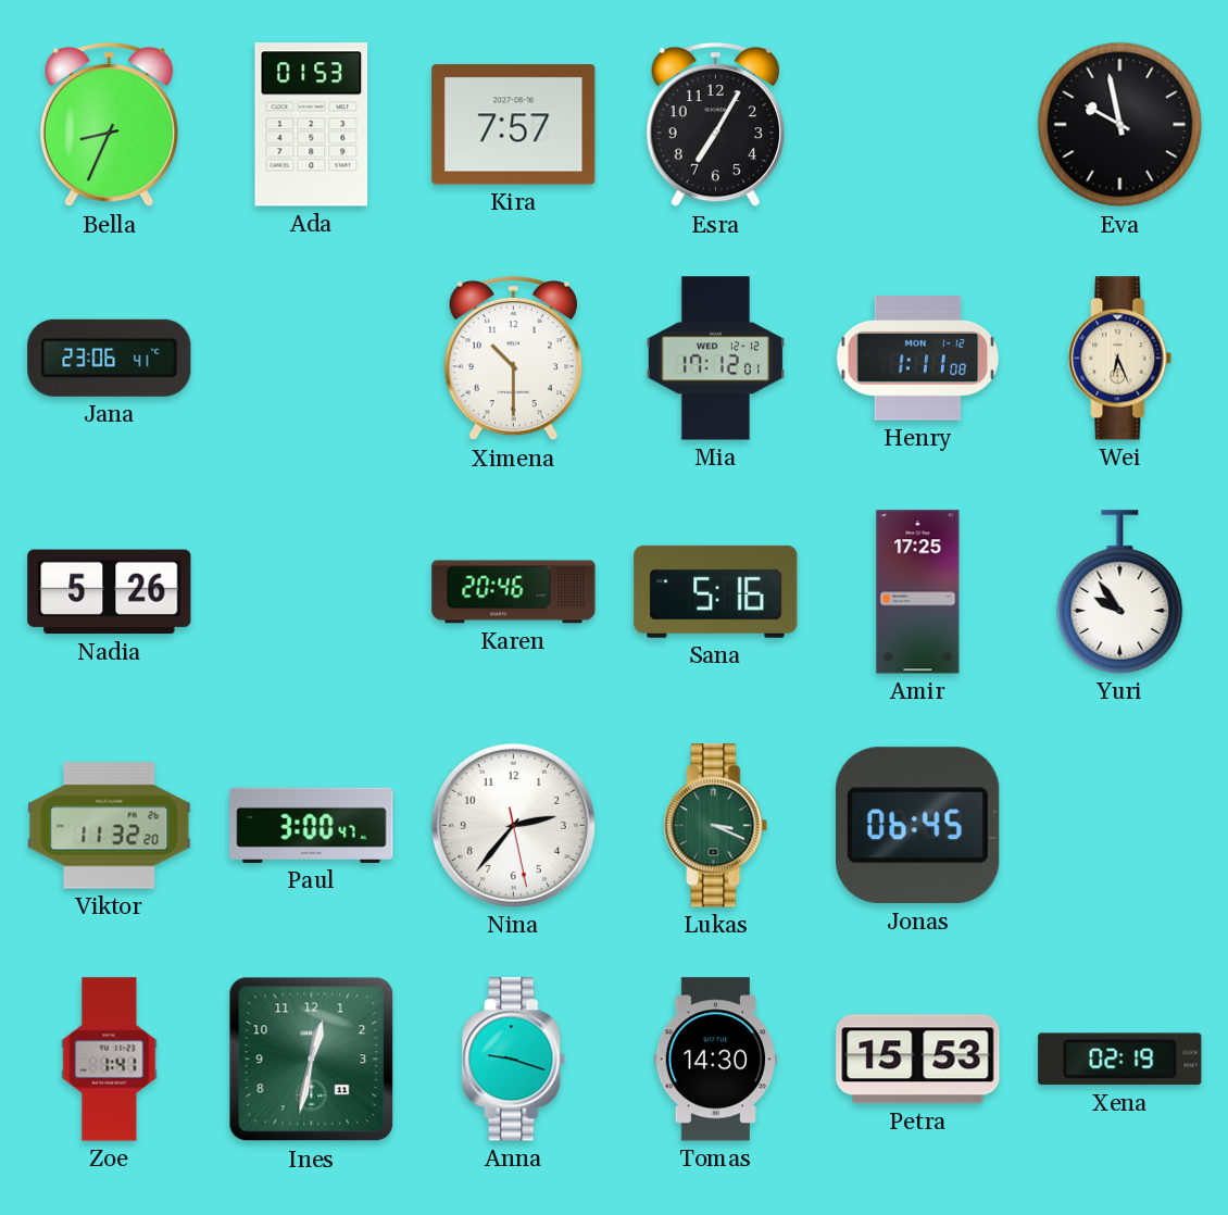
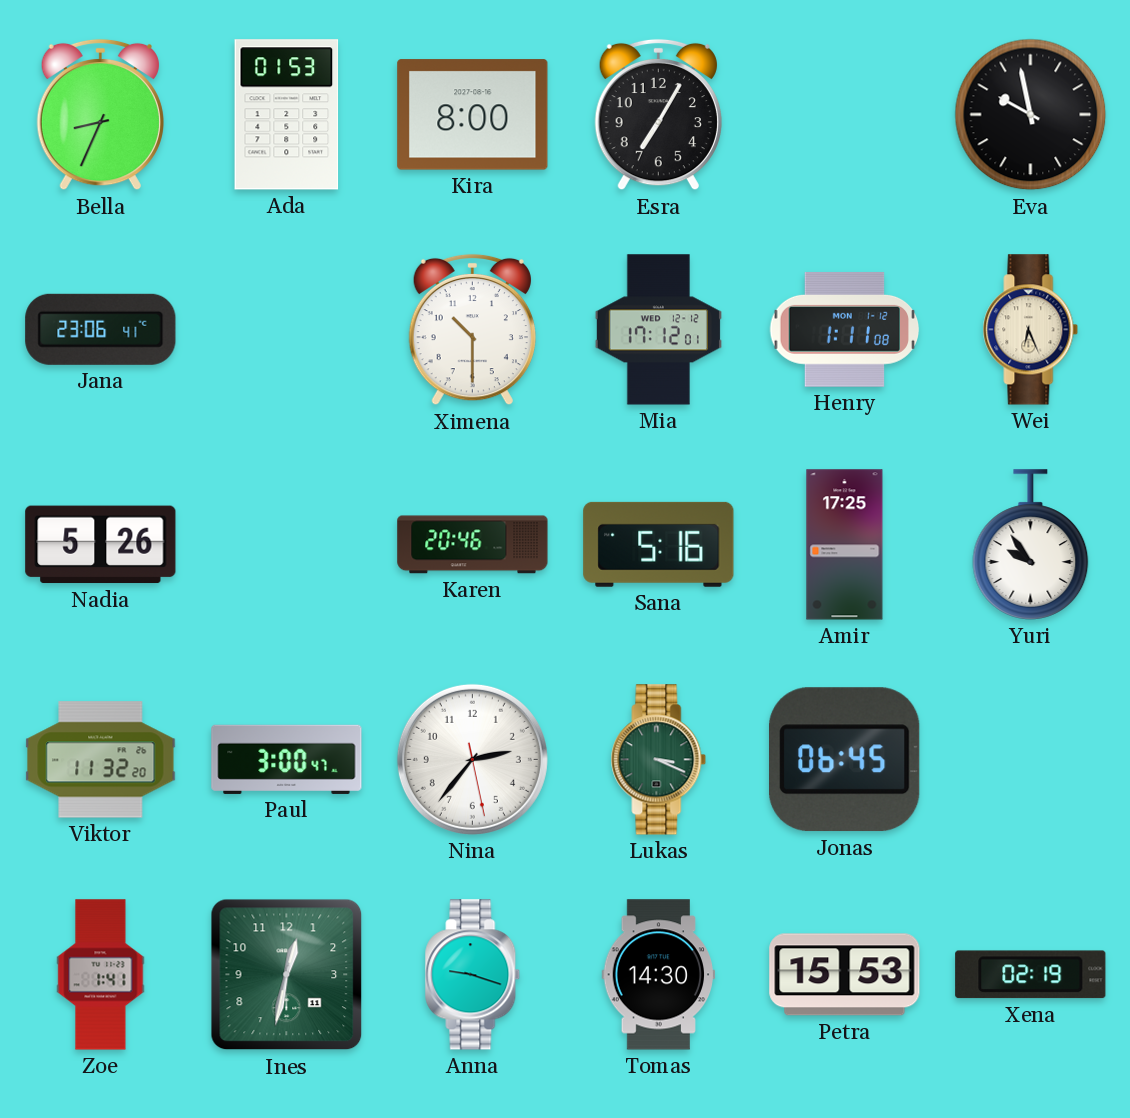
Kira: 7:57 -> 8:00
